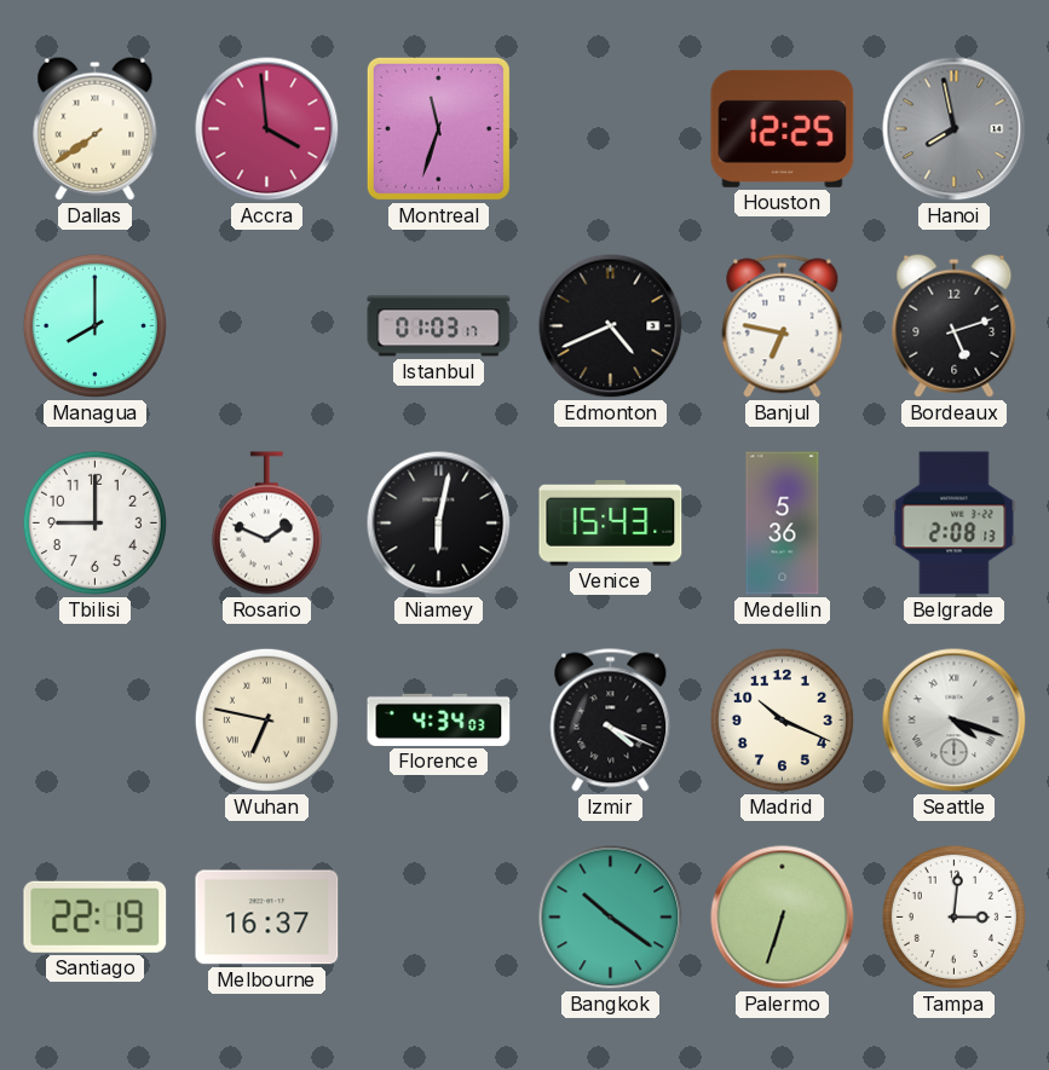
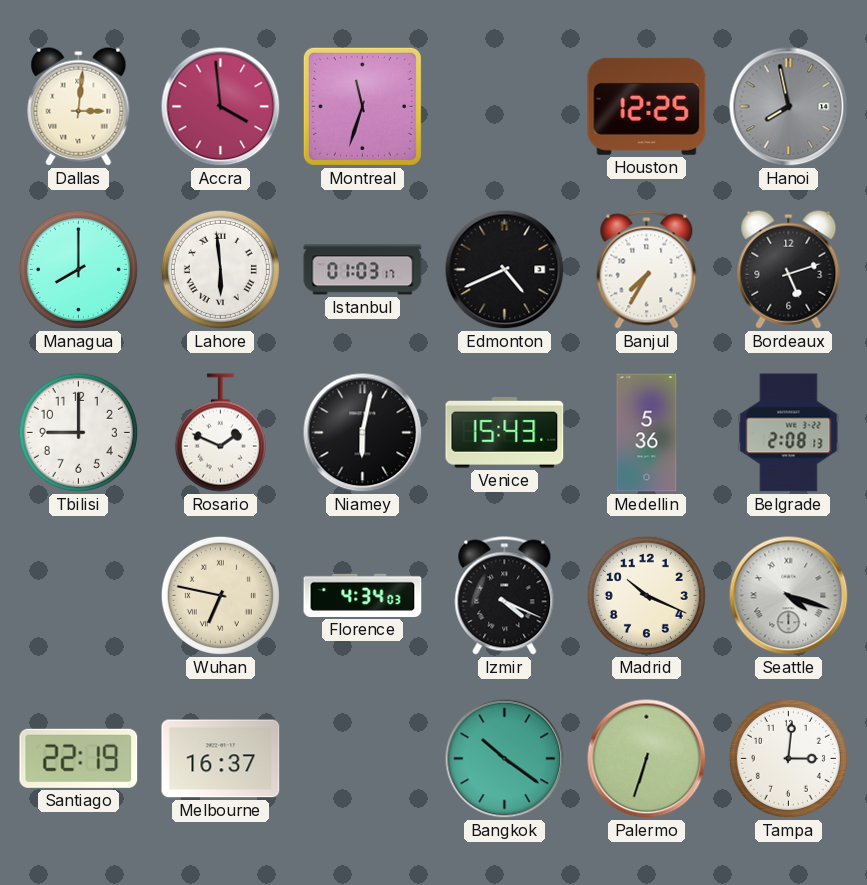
Dallas: 7:39 -> 3:01
Lahore: none -> 5:59
Banjul: 6:47 -> 7:35
